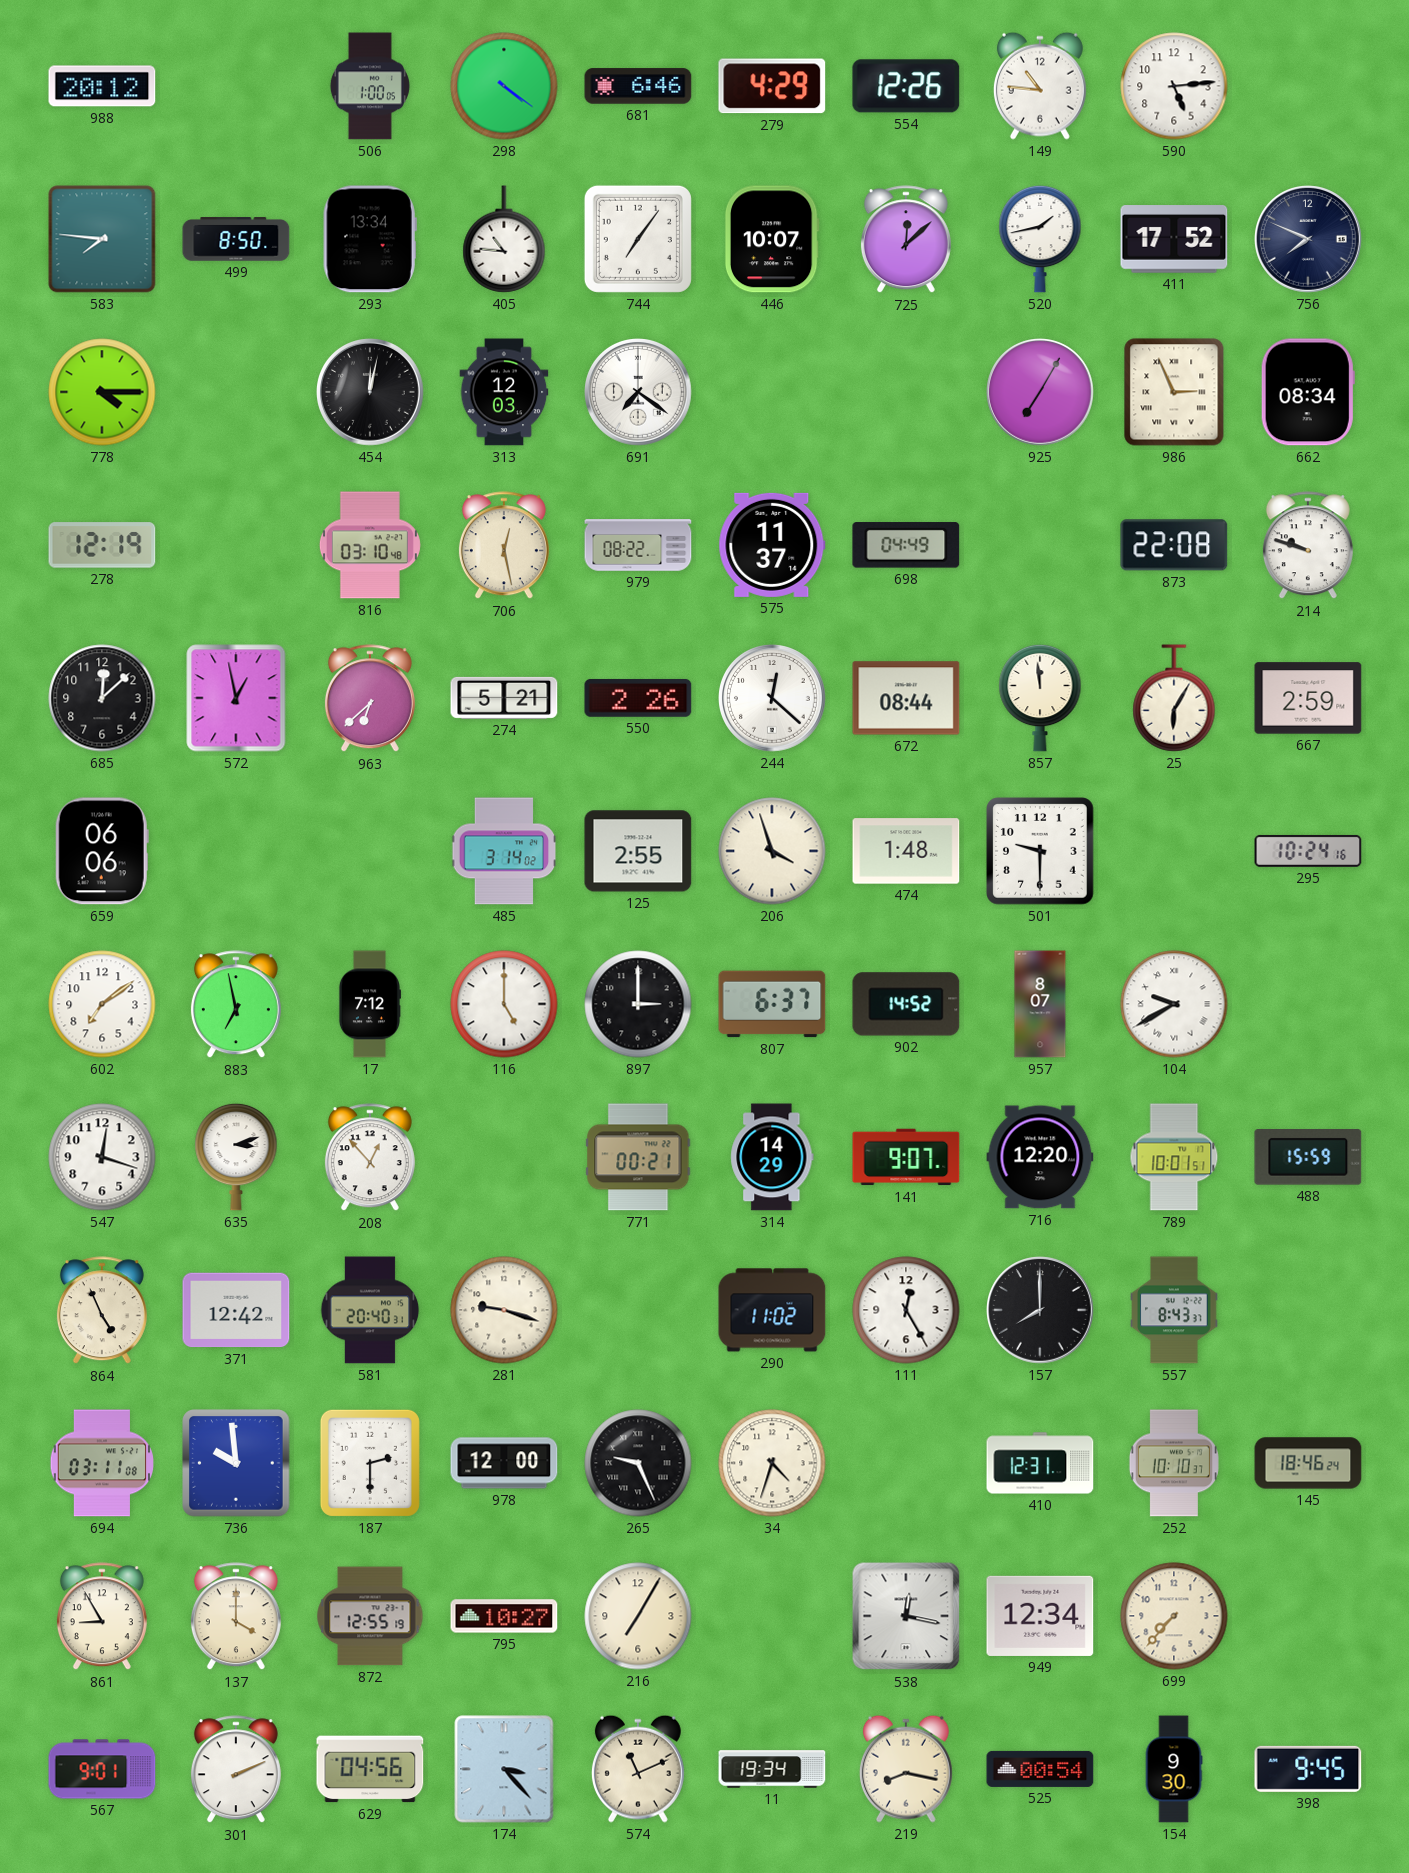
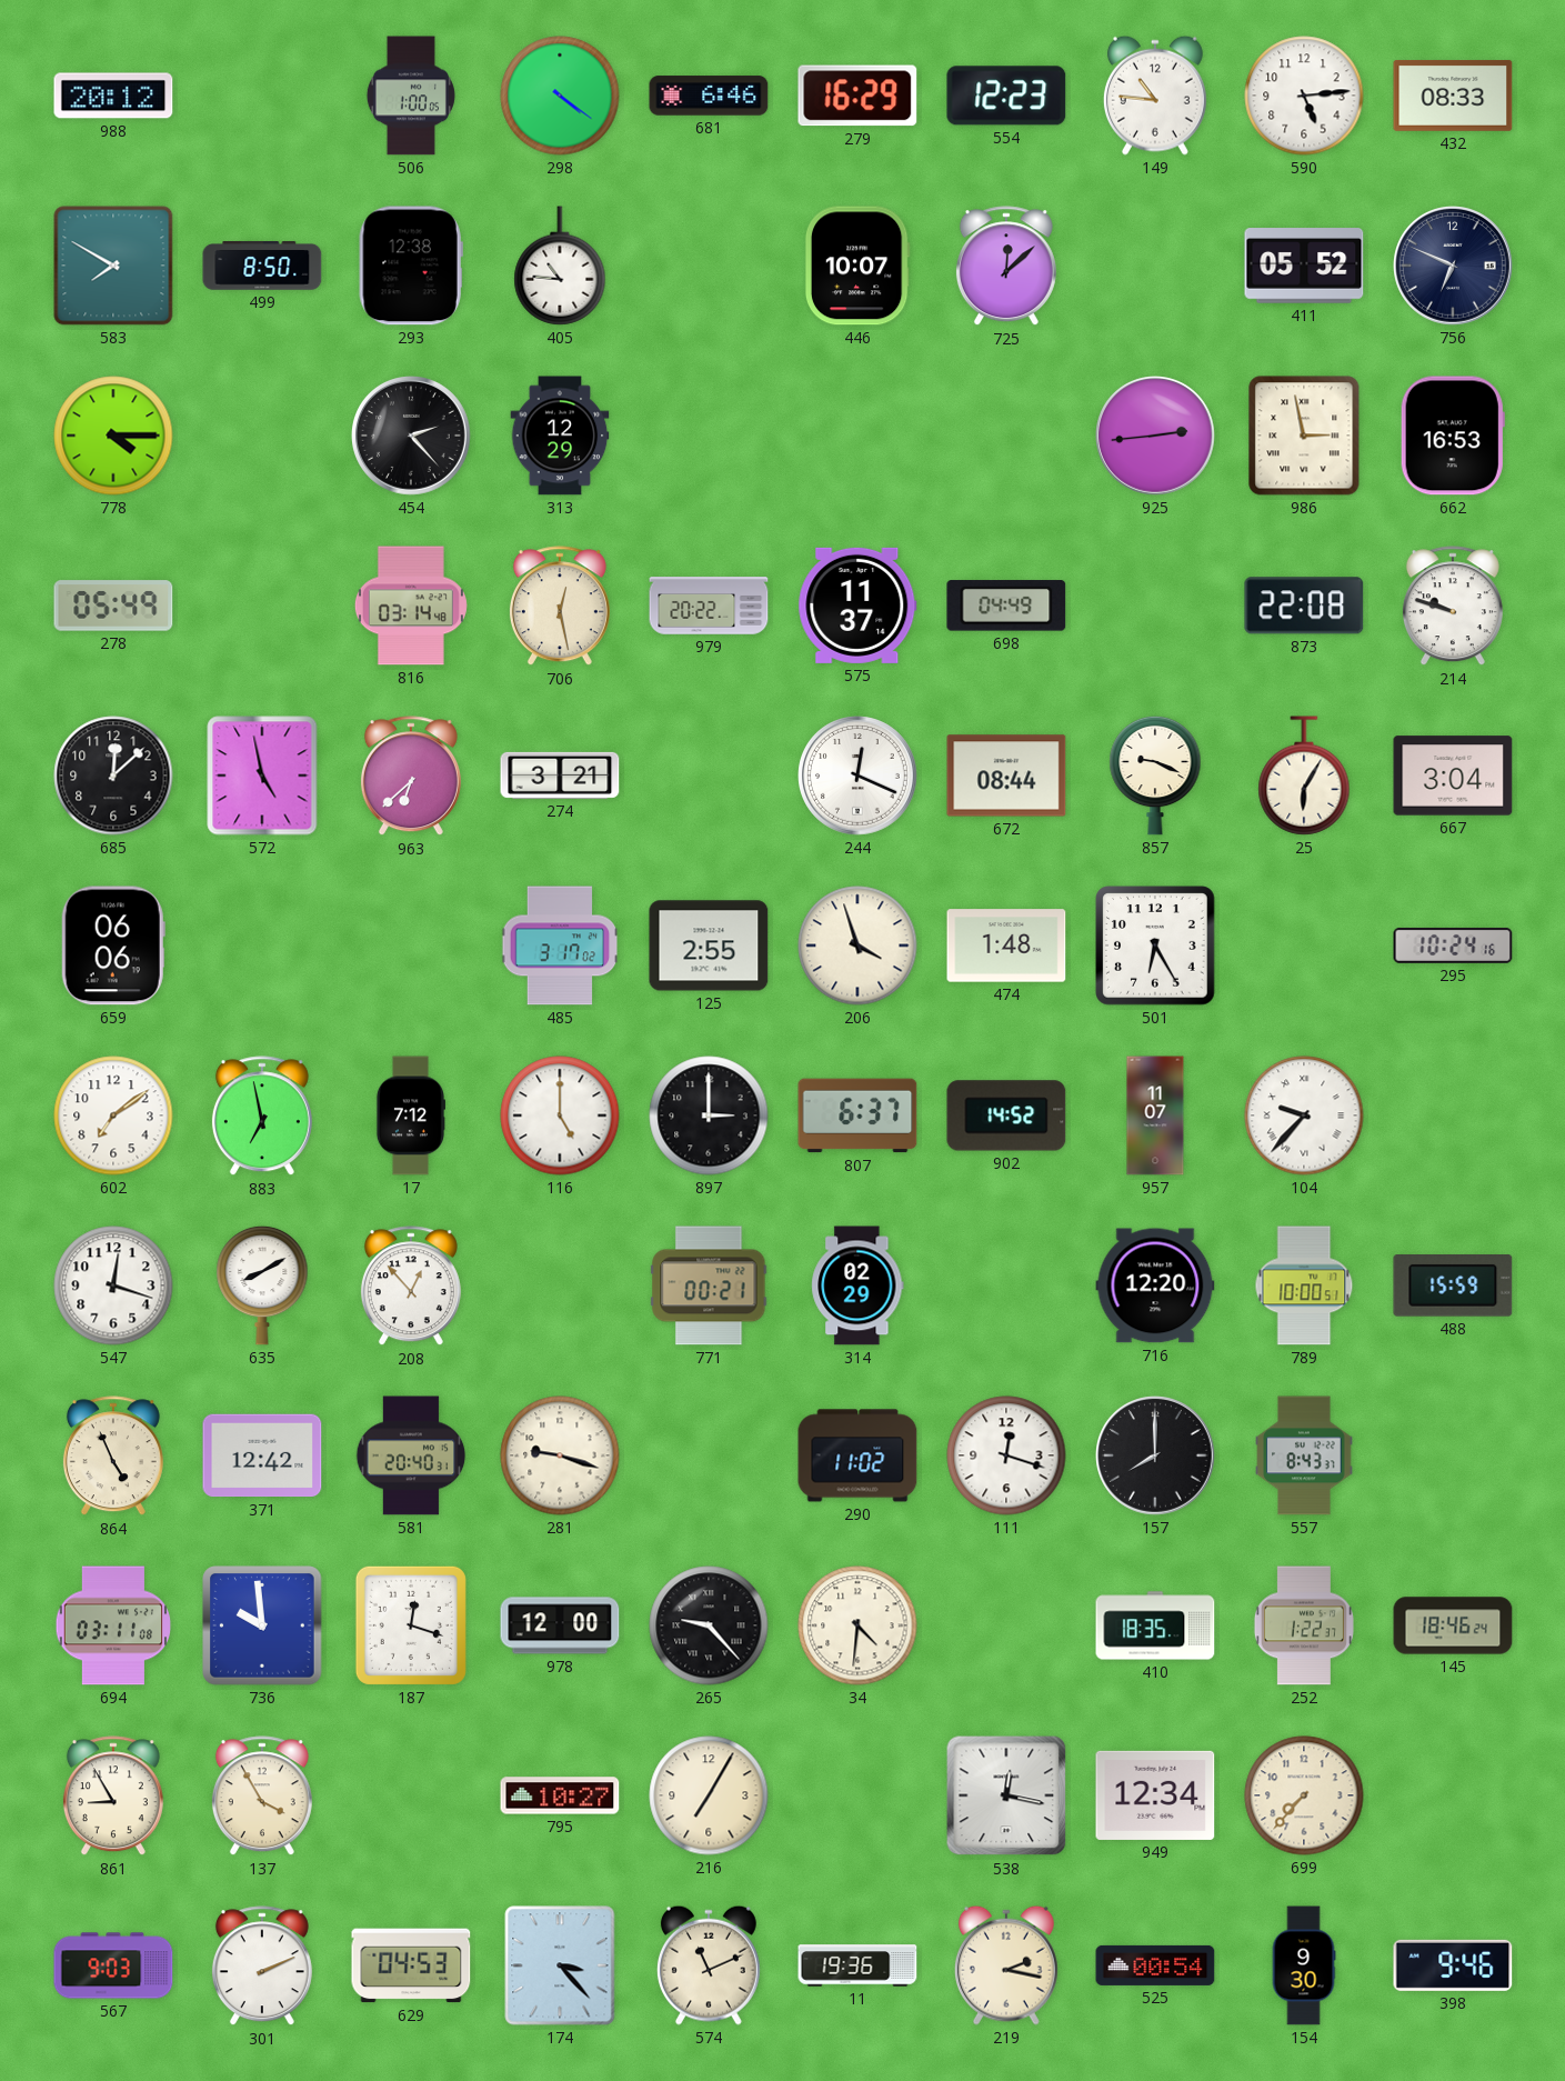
279: 4:29 -> 16:29
554: 12:26 -> 12:23
432: none -> 08:33
583: 7:46 -> 7:50
293: 13:34 -> 12:38
744: 7:06 -> none
520: 1:43 -> none
411: 17:52 -> 05:52
756: 7:49 -> 6:49
454: 12:02 -> 2:23
313: 12:03 -> 12:29
691: 7:21 -> none
925: 7:05 -> 2:44
986: 2:56 -> 2:58
662: 08:34 -> 16:53
278: 12:19 -> 05:49
816: 03:10 -> 03:14
979: 08:22 -> 20:22
572: 12:58 -> 4:58
274: 5:21 -> 3:21
550: 2:26 -> none
244: 12:22 -> 12:19
857: 11:59 -> 9:19
667: 2:59 -> 3:04
485: 3:14 -> 3:17
501: 9:30 -> 6:25
957: 8:07 -> 11:07
104: 9:40 -> 9:37
635: 3:12 -> 8:10
314: 14:29 -> 02:29
141: 9:07 -> none
789: 10:01 -> 10:00
111: 12:25 -> 12:18
187: 2:30 -> 12:18
265: 9:26 -> 9:23
34: 4:33 -> 4:31
410: 12:31 -> 18:35
252: 10:10 -> 1:22
137: 4:00 -> 3:55
872: 12:55 -> none
567: 9:01 -> 9:03
629: 04:56 -> 04:53
11: 19:34 -> 19:36
219: 8:17 -> 2:17
398: 9:45 -> 9:46
